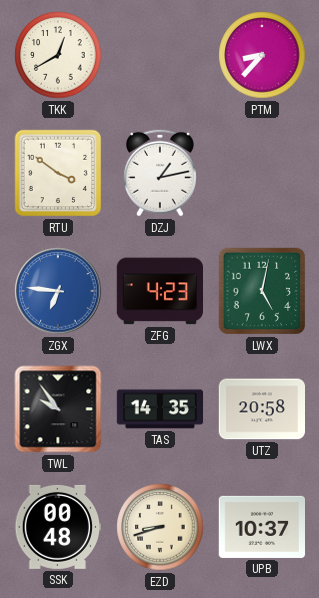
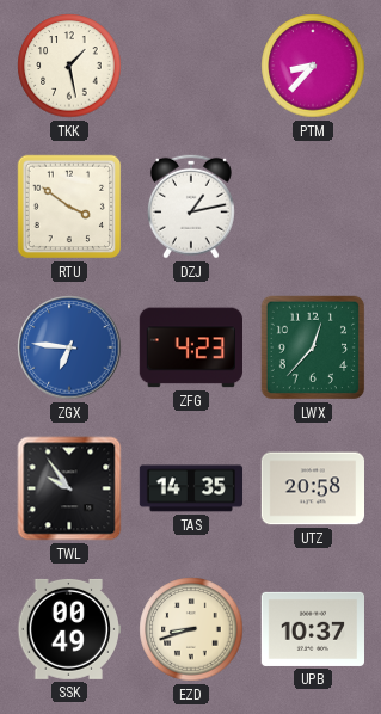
TKK: 12:40 -> 1:28
LWX: 5:02 -> 12:37
SSK: 00:48 -> 00:49
